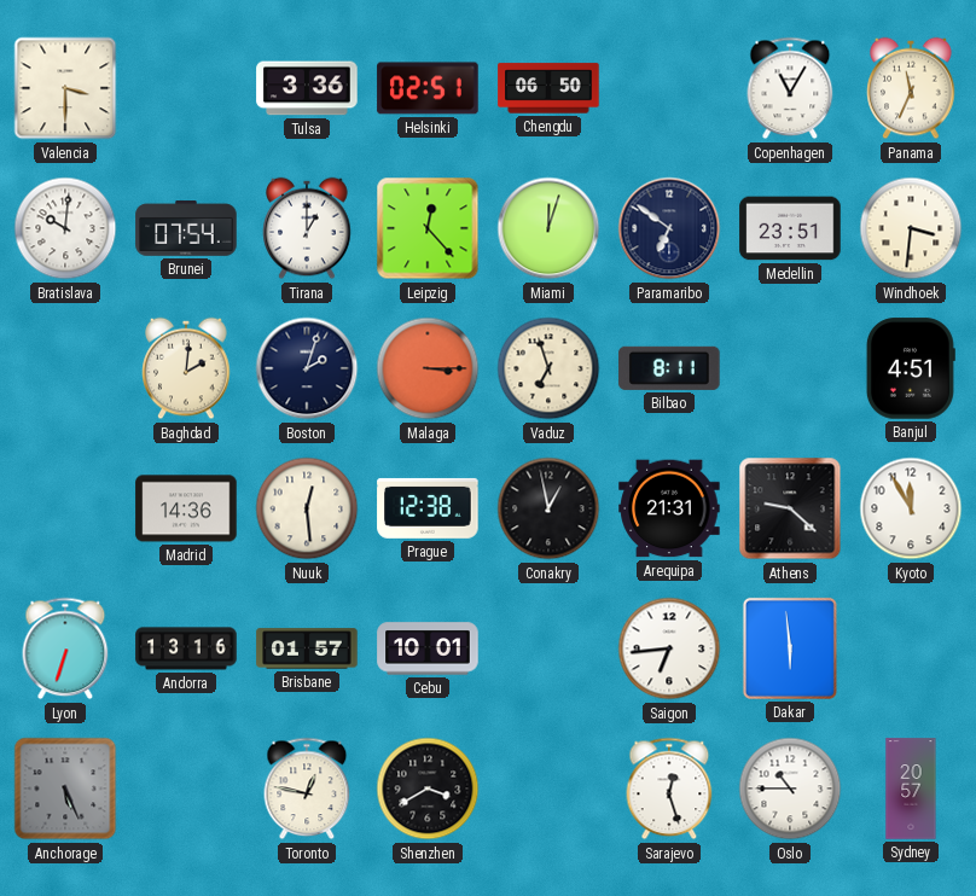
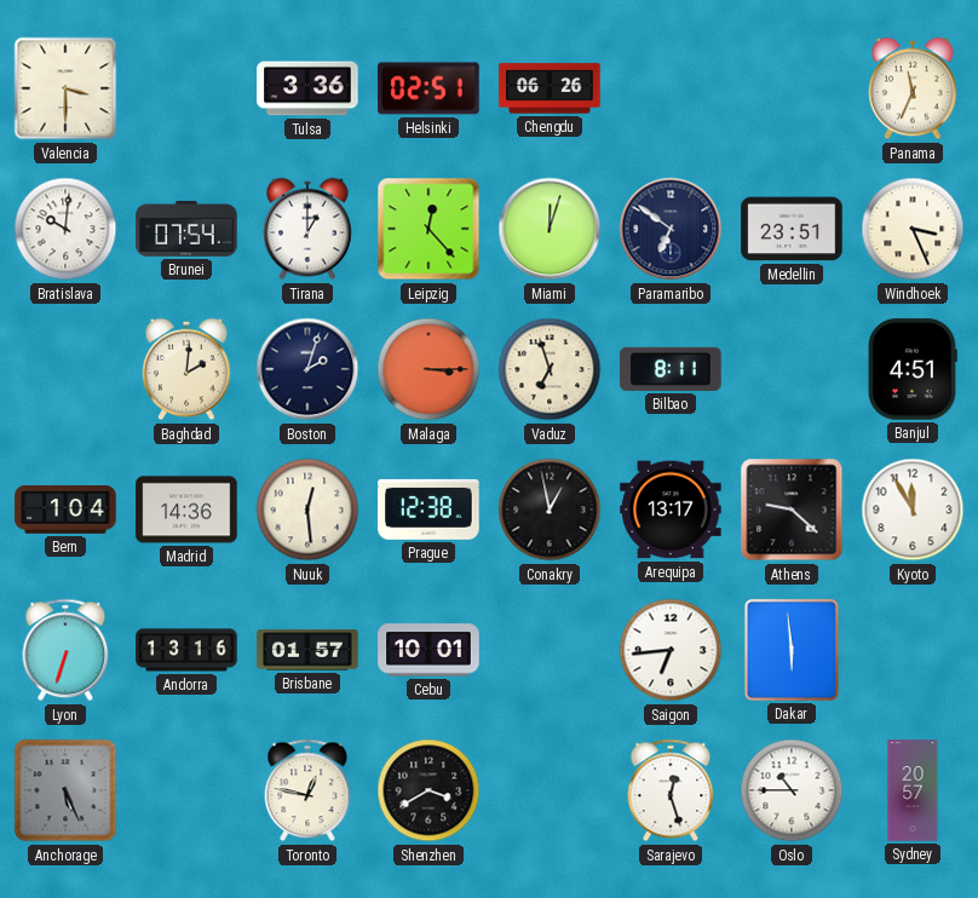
Chengdu: 06:50 -> 06:26
Copenhagen: 11:05 -> none
Windhoek: 3:31 -> 3:26
Bern: none -> 1:04
Arequipa: 21:31 -> 13:17
